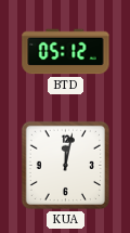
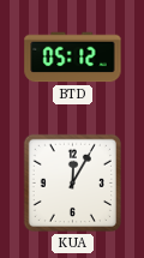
KUA: 12:02 -> 12:05
